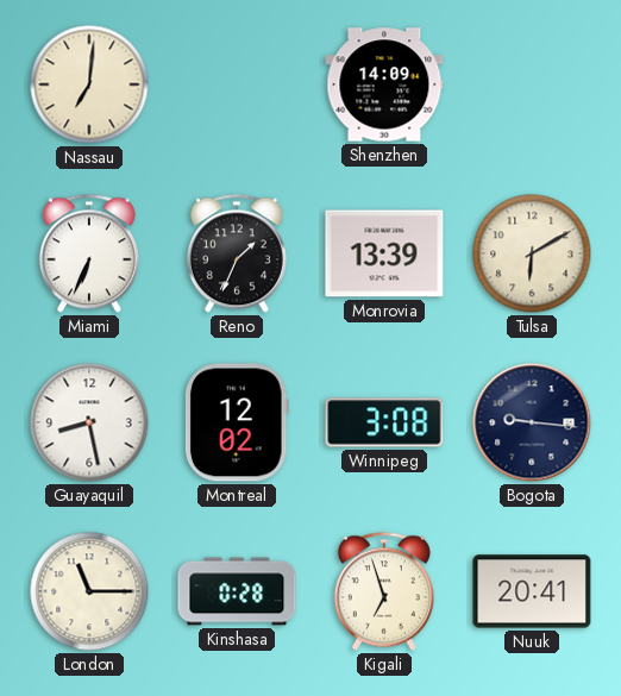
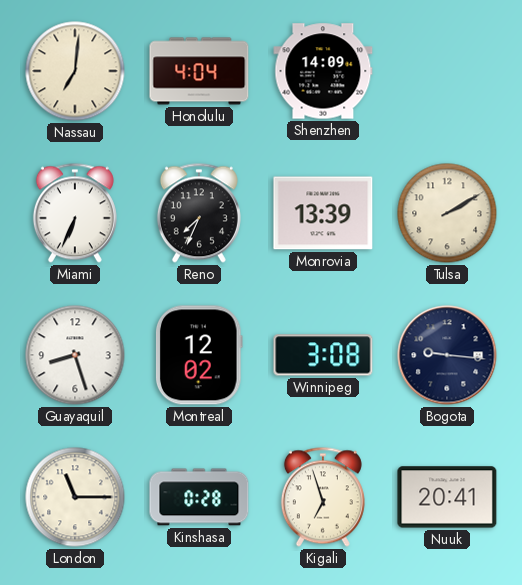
Honolulu: none -> 4:04
Reno: 1:34 -> 7:34
Tulsa: 6:10 -> 2:10
Guayaquil: 8:28 -> 8:27
